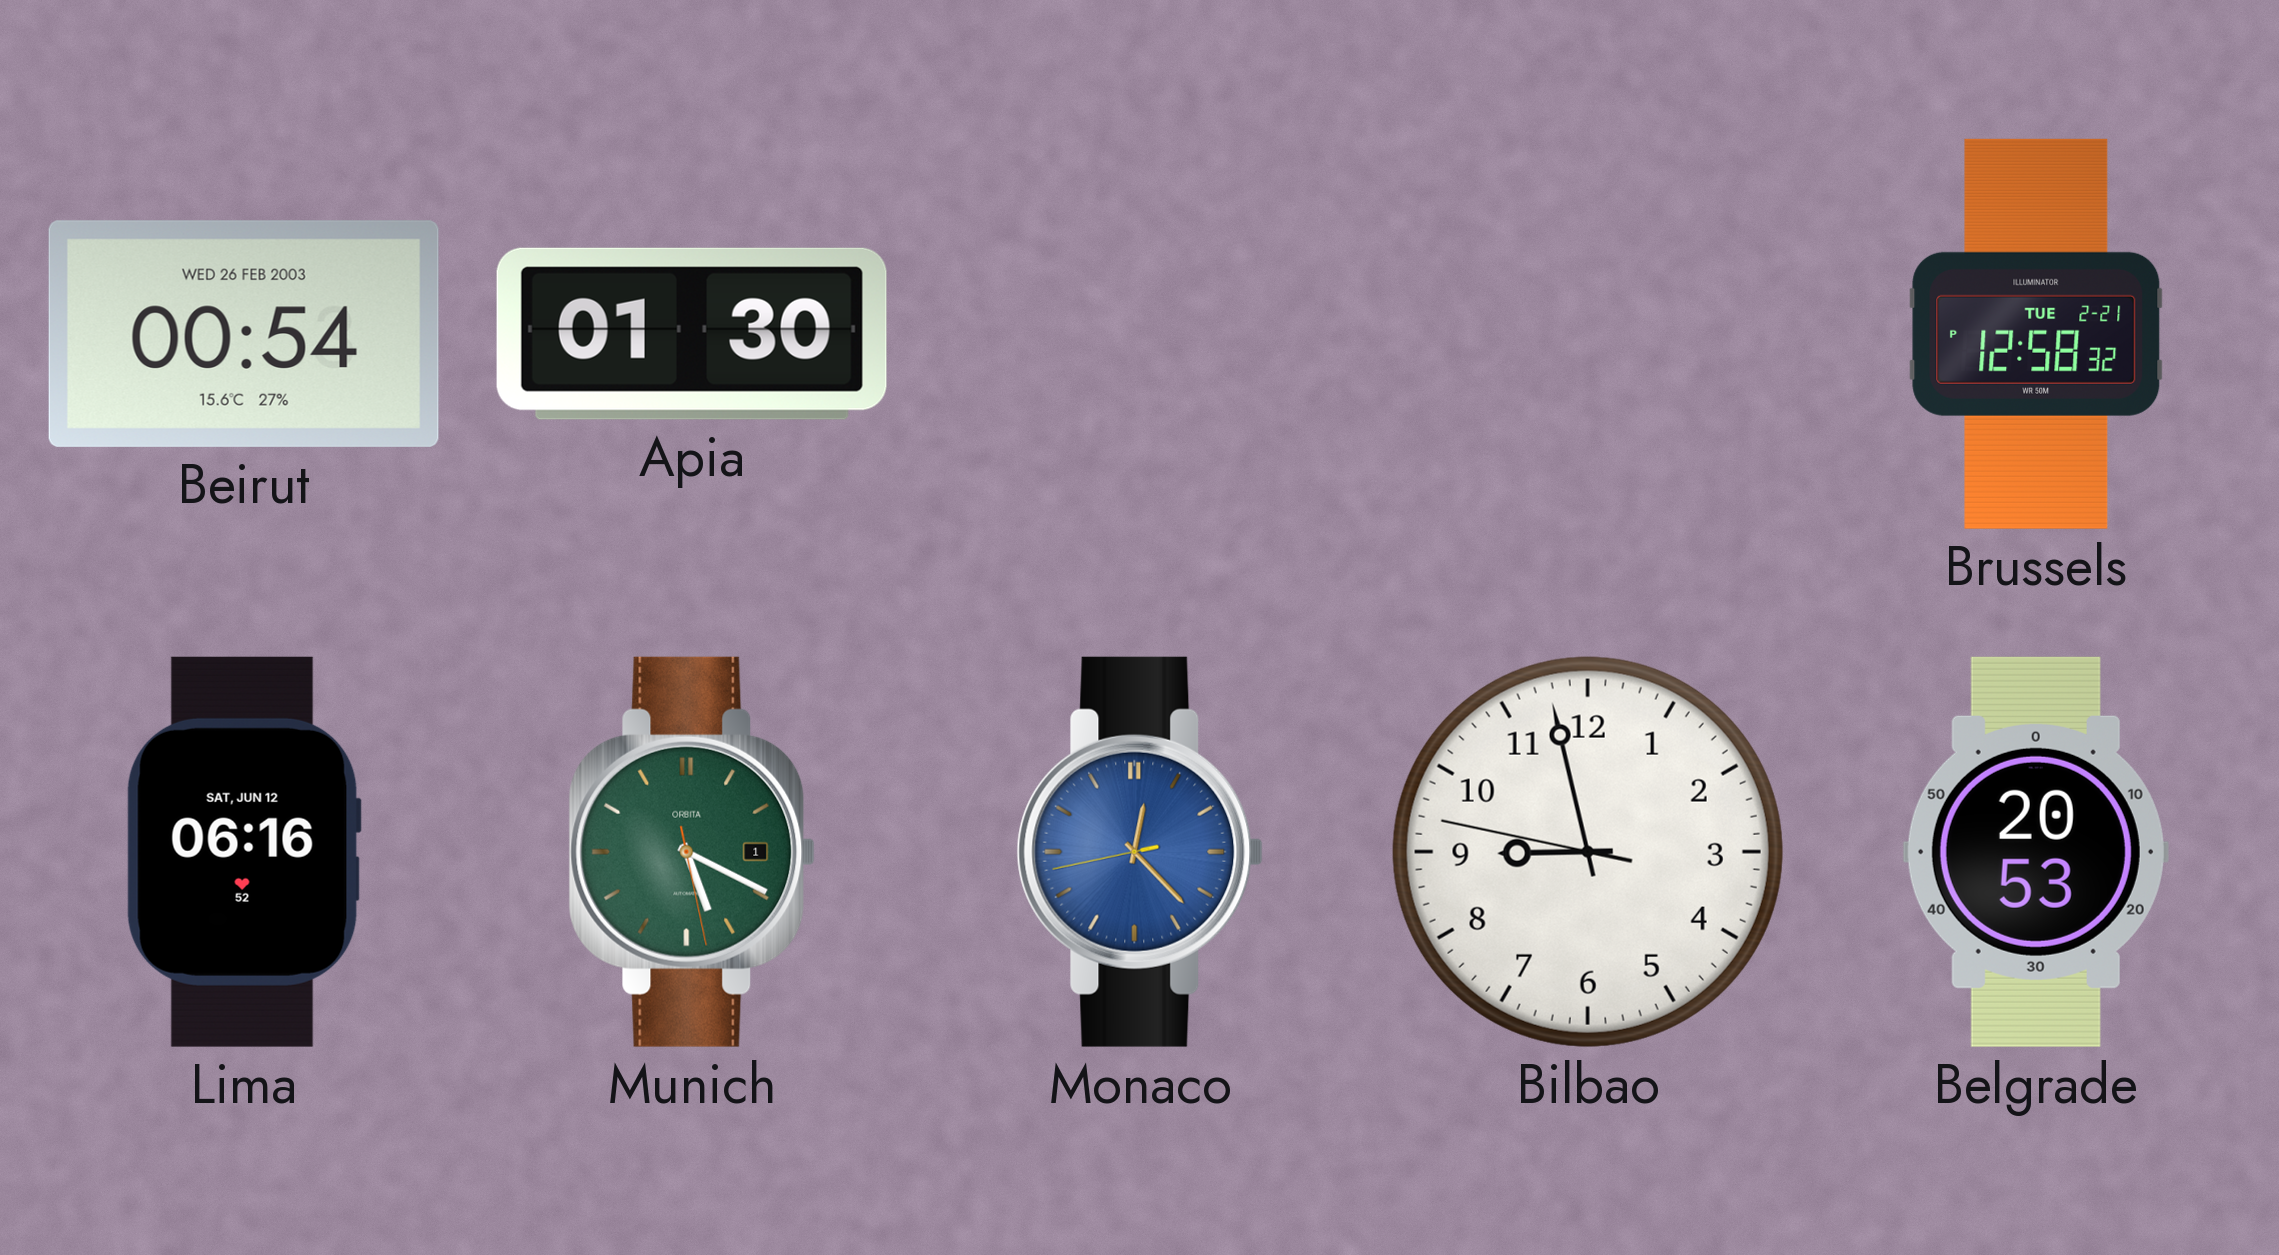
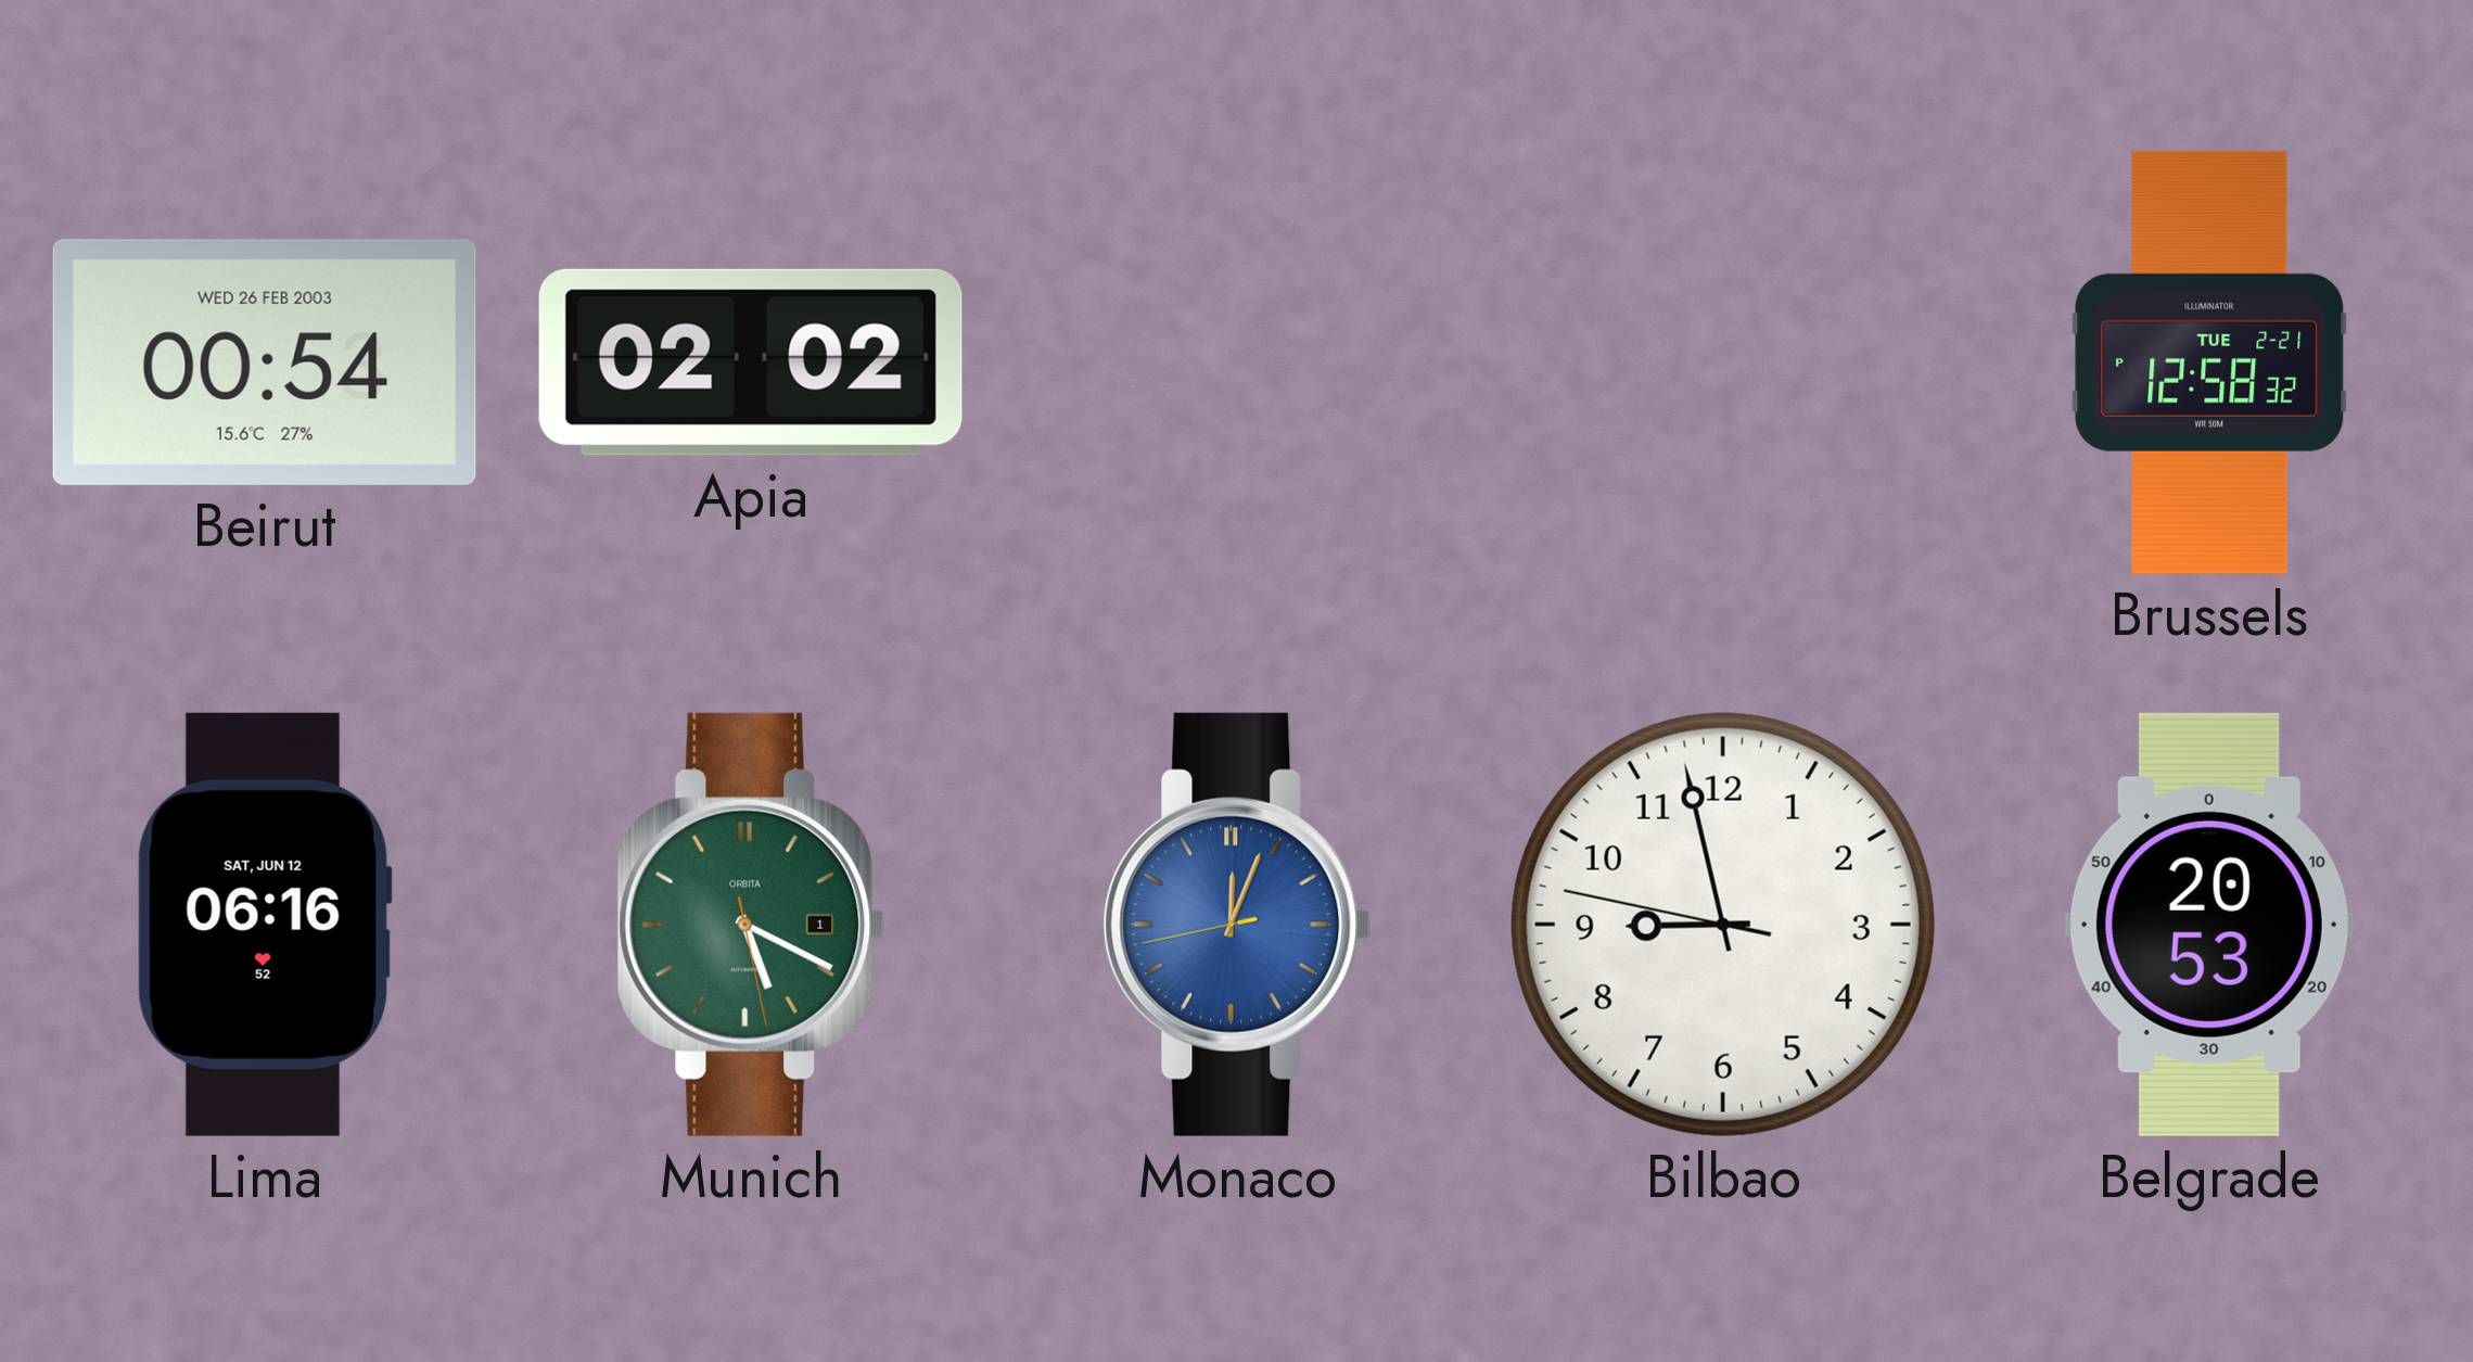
Apia: 01:30 -> 02:02
Monaco: 12:22 -> 12:03
